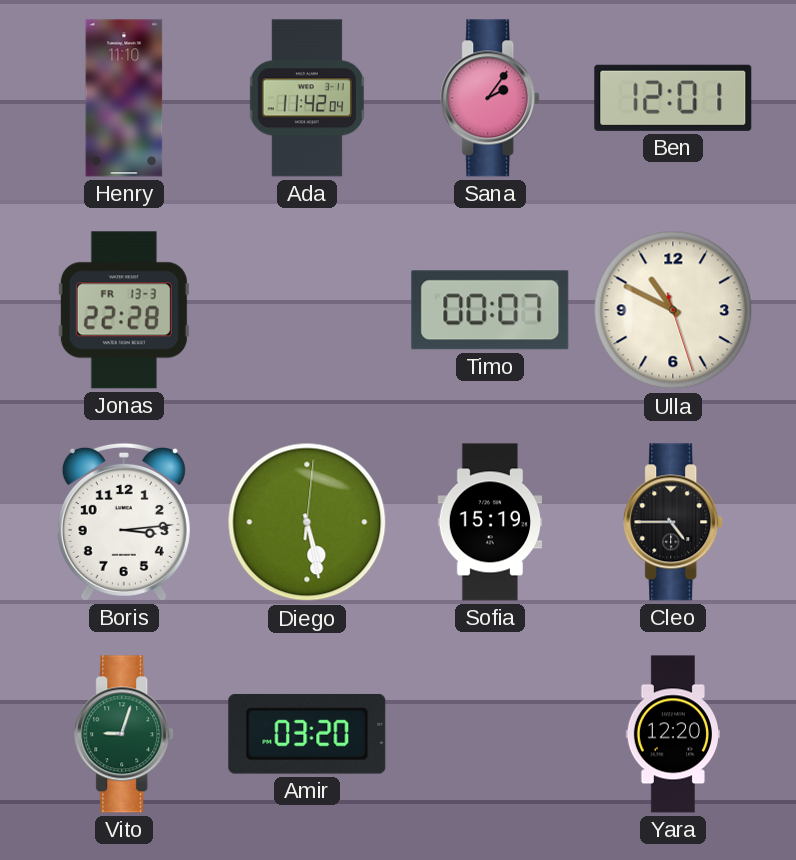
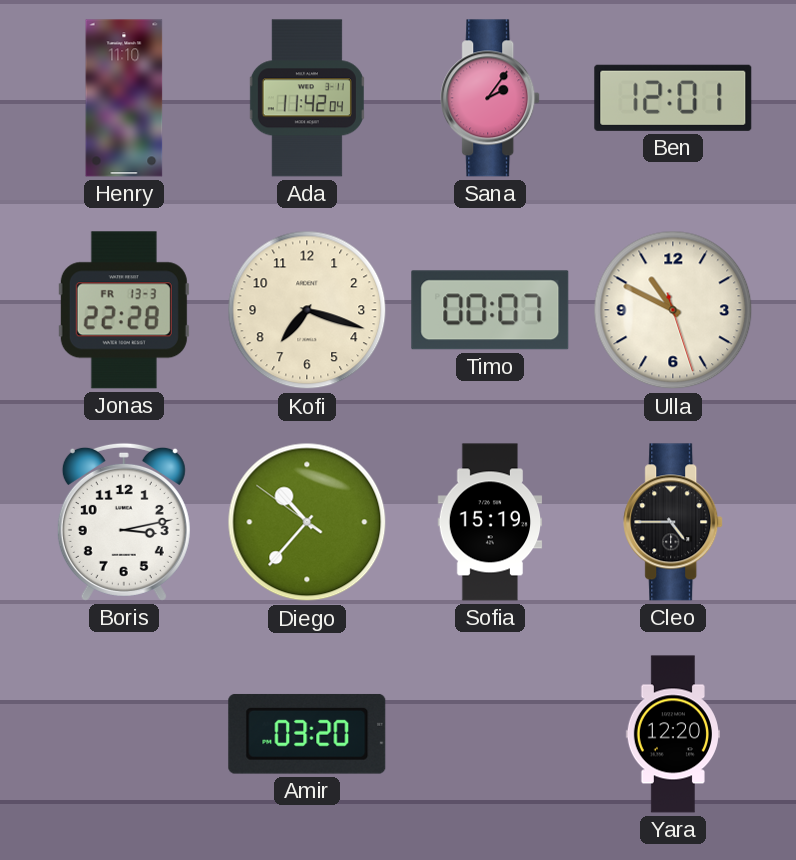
Kofi: none -> 7:18
Boris: 3:14 -> 3:13
Diego: 5:28 -> 10:36
Vito: 9:03 -> none
